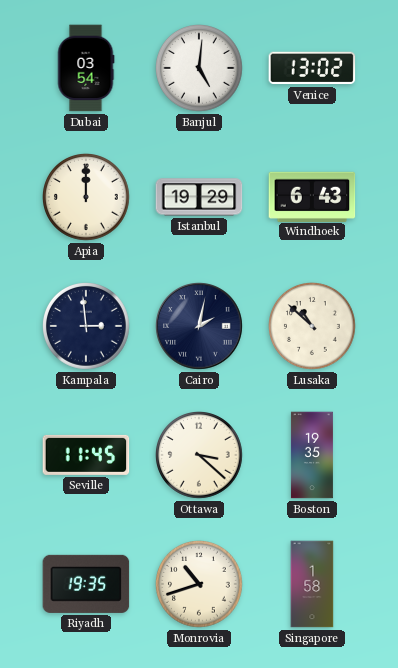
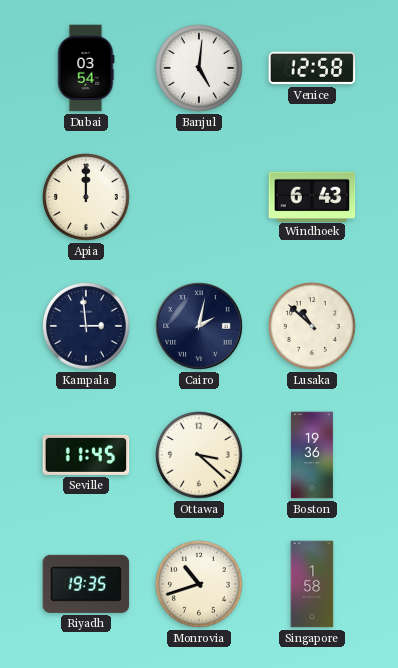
Venice: 13:02 -> 12:58
Istanbul: 19:29 -> none
Boston: 19:35 -> 19:36
